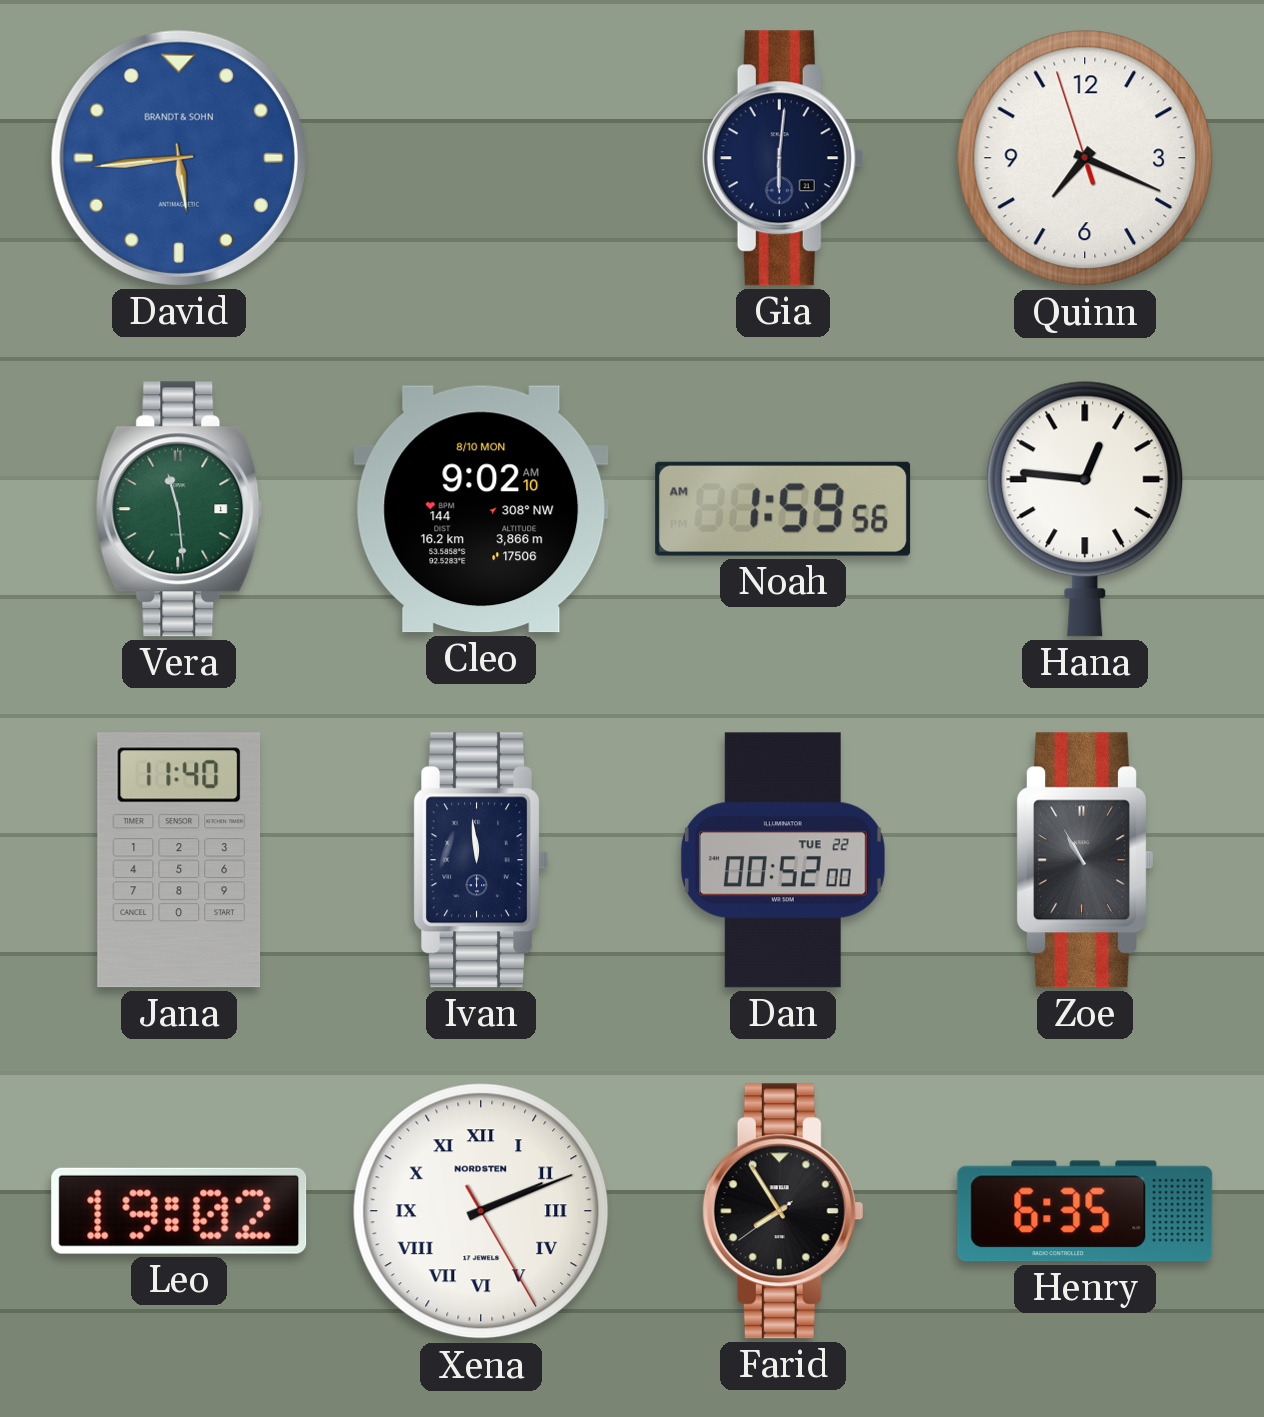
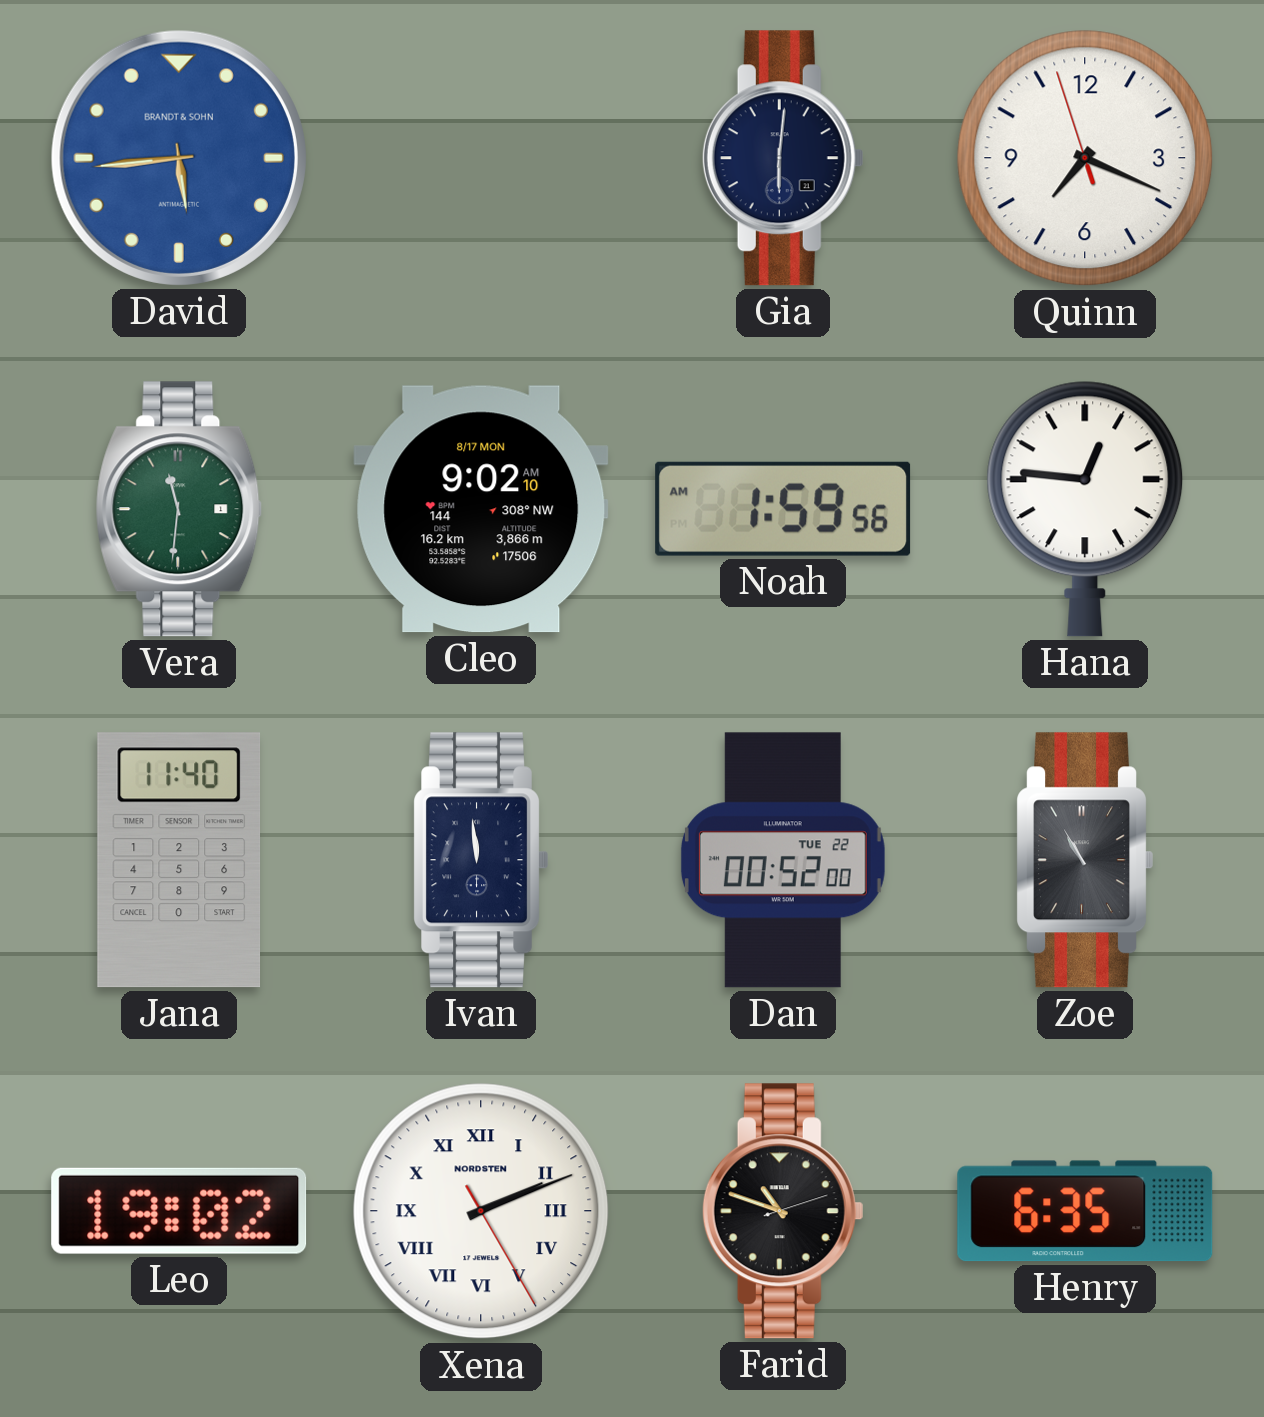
Vera: 11:29 -> 11:31
Cleo date: 8/10 MON -> 8/17 MON
Farid: 7:54 -> 10:48
